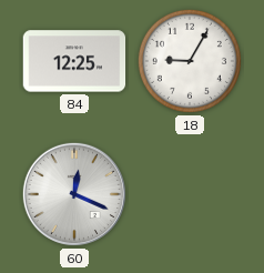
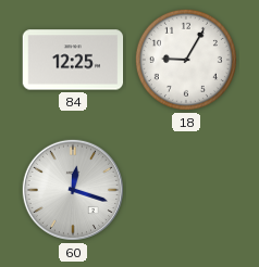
60: 12:19 -> 12:18
